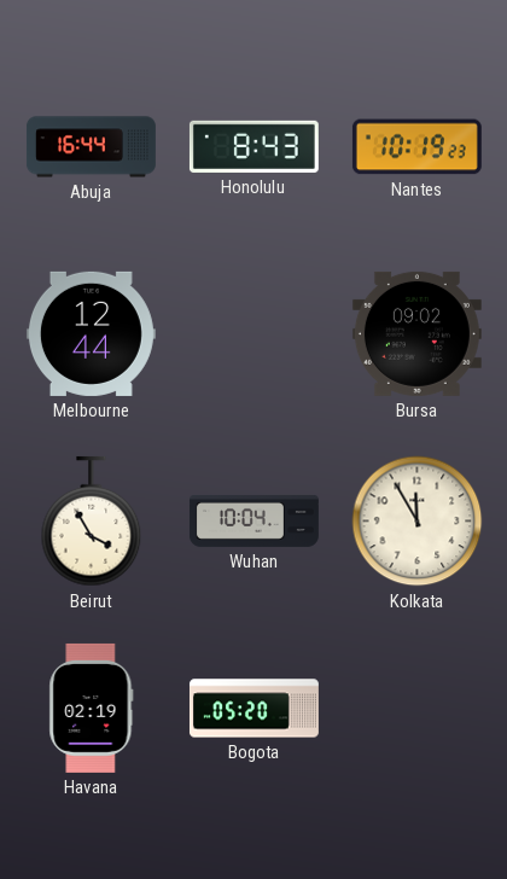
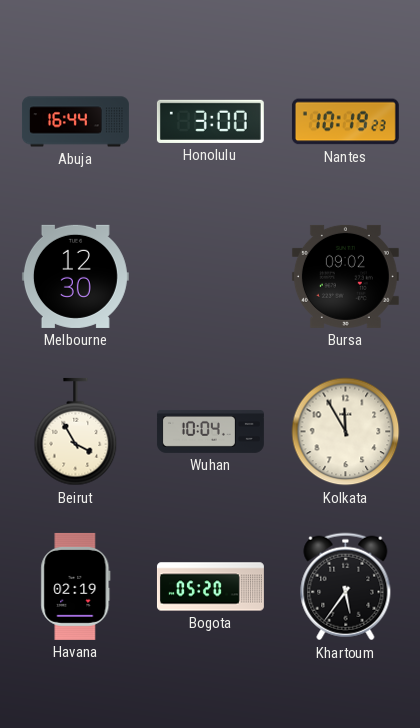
Honolulu: 8:43 -> 3:00
Melbourne: 12:44 -> 12:30
Khartoum: none -> 5:36
